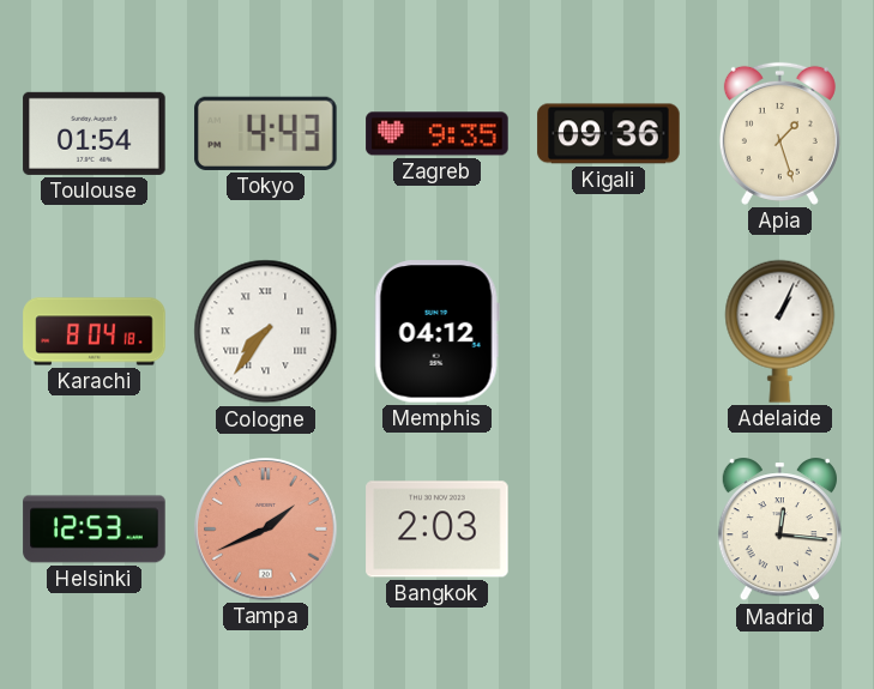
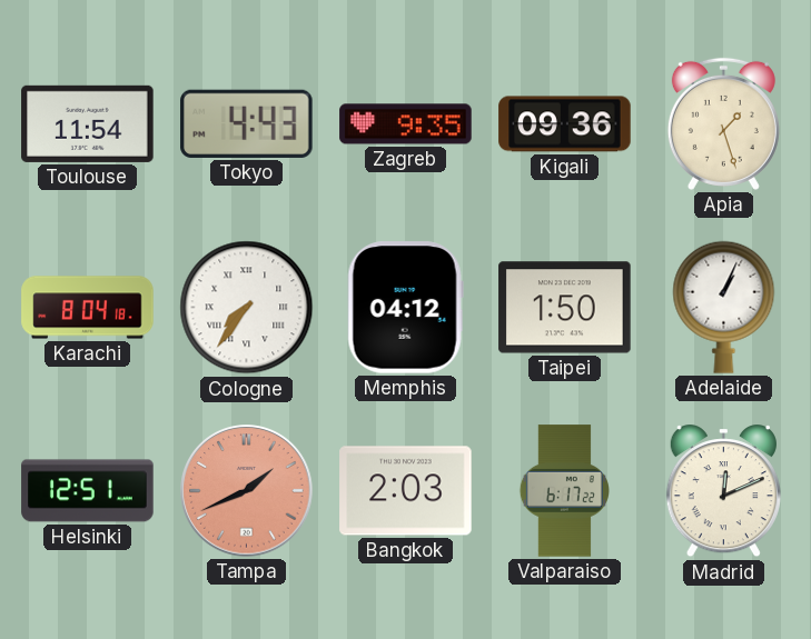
Toulouse: 01:54 -> 11:54
Taipei: none -> 1:50
Helsinki: 12:53 -> 12:51
Valparaiso: none -> 6:17
Madrid: 12:16 -> 12:11
